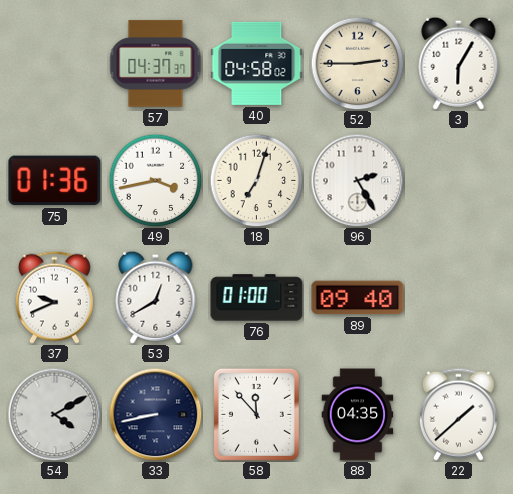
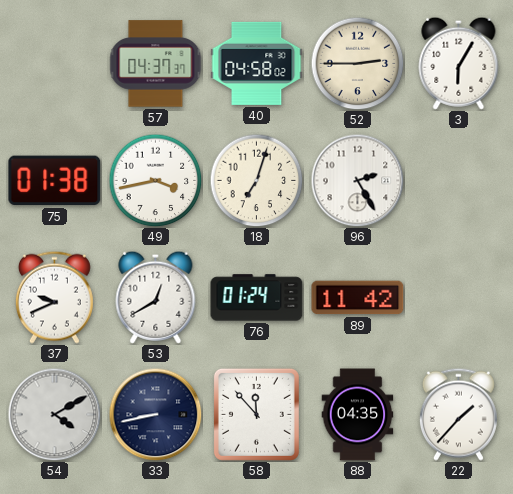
75: 01:36 -> 01:38
76: 01:00 -> 01:24
89: 09:40 -> 11:42
22: 1:38 -> 1:37
